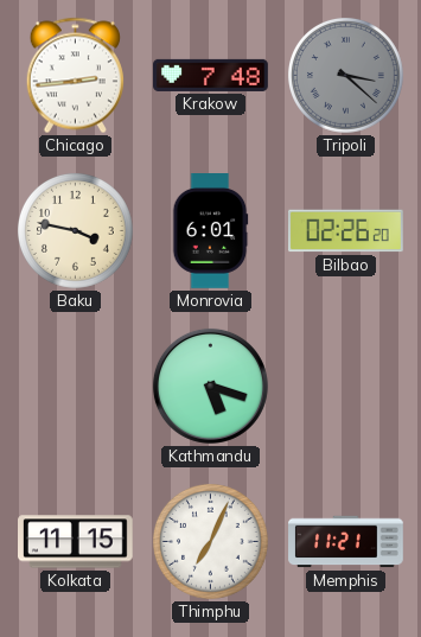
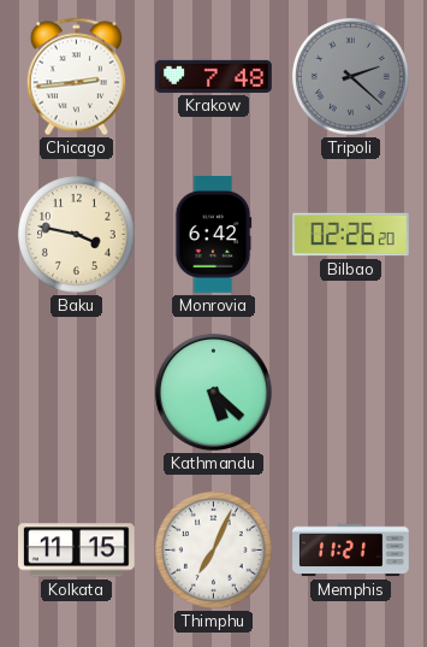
Tripoli: 3:22 -> 2:22
Monrovia: 6:01 -> 6:42
Kathmandu: 5:18 -> 5:22
